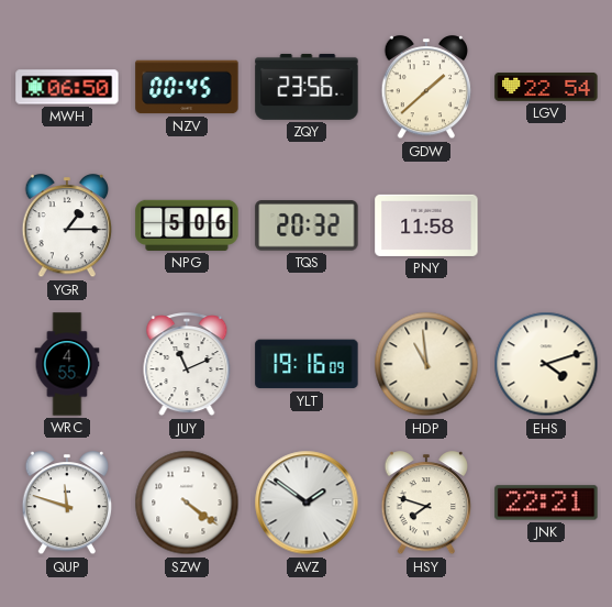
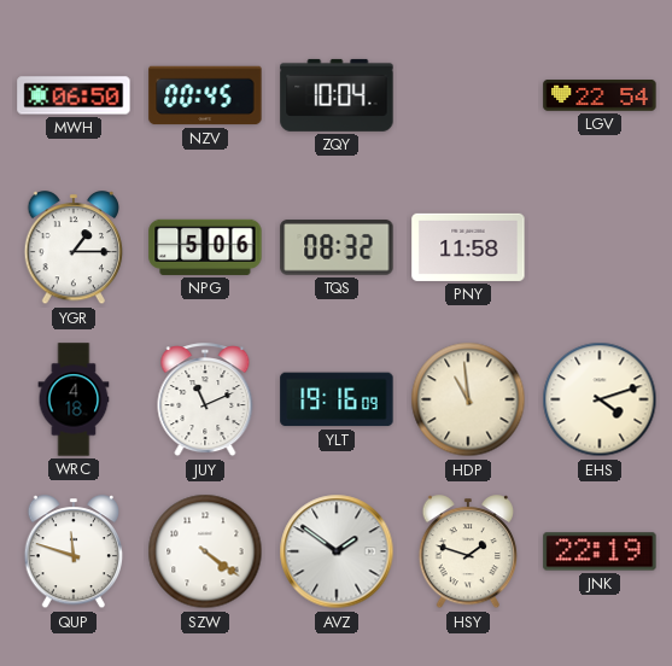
ZQY: 23:56 -> 10:04
GDW: 1:38 -> none
TQS: 20:32 -> 08:32
WRC: 4:55 -> 4:18
HSY: 7:48 -> 1:48
JNK: 22:21 -> 22:19
